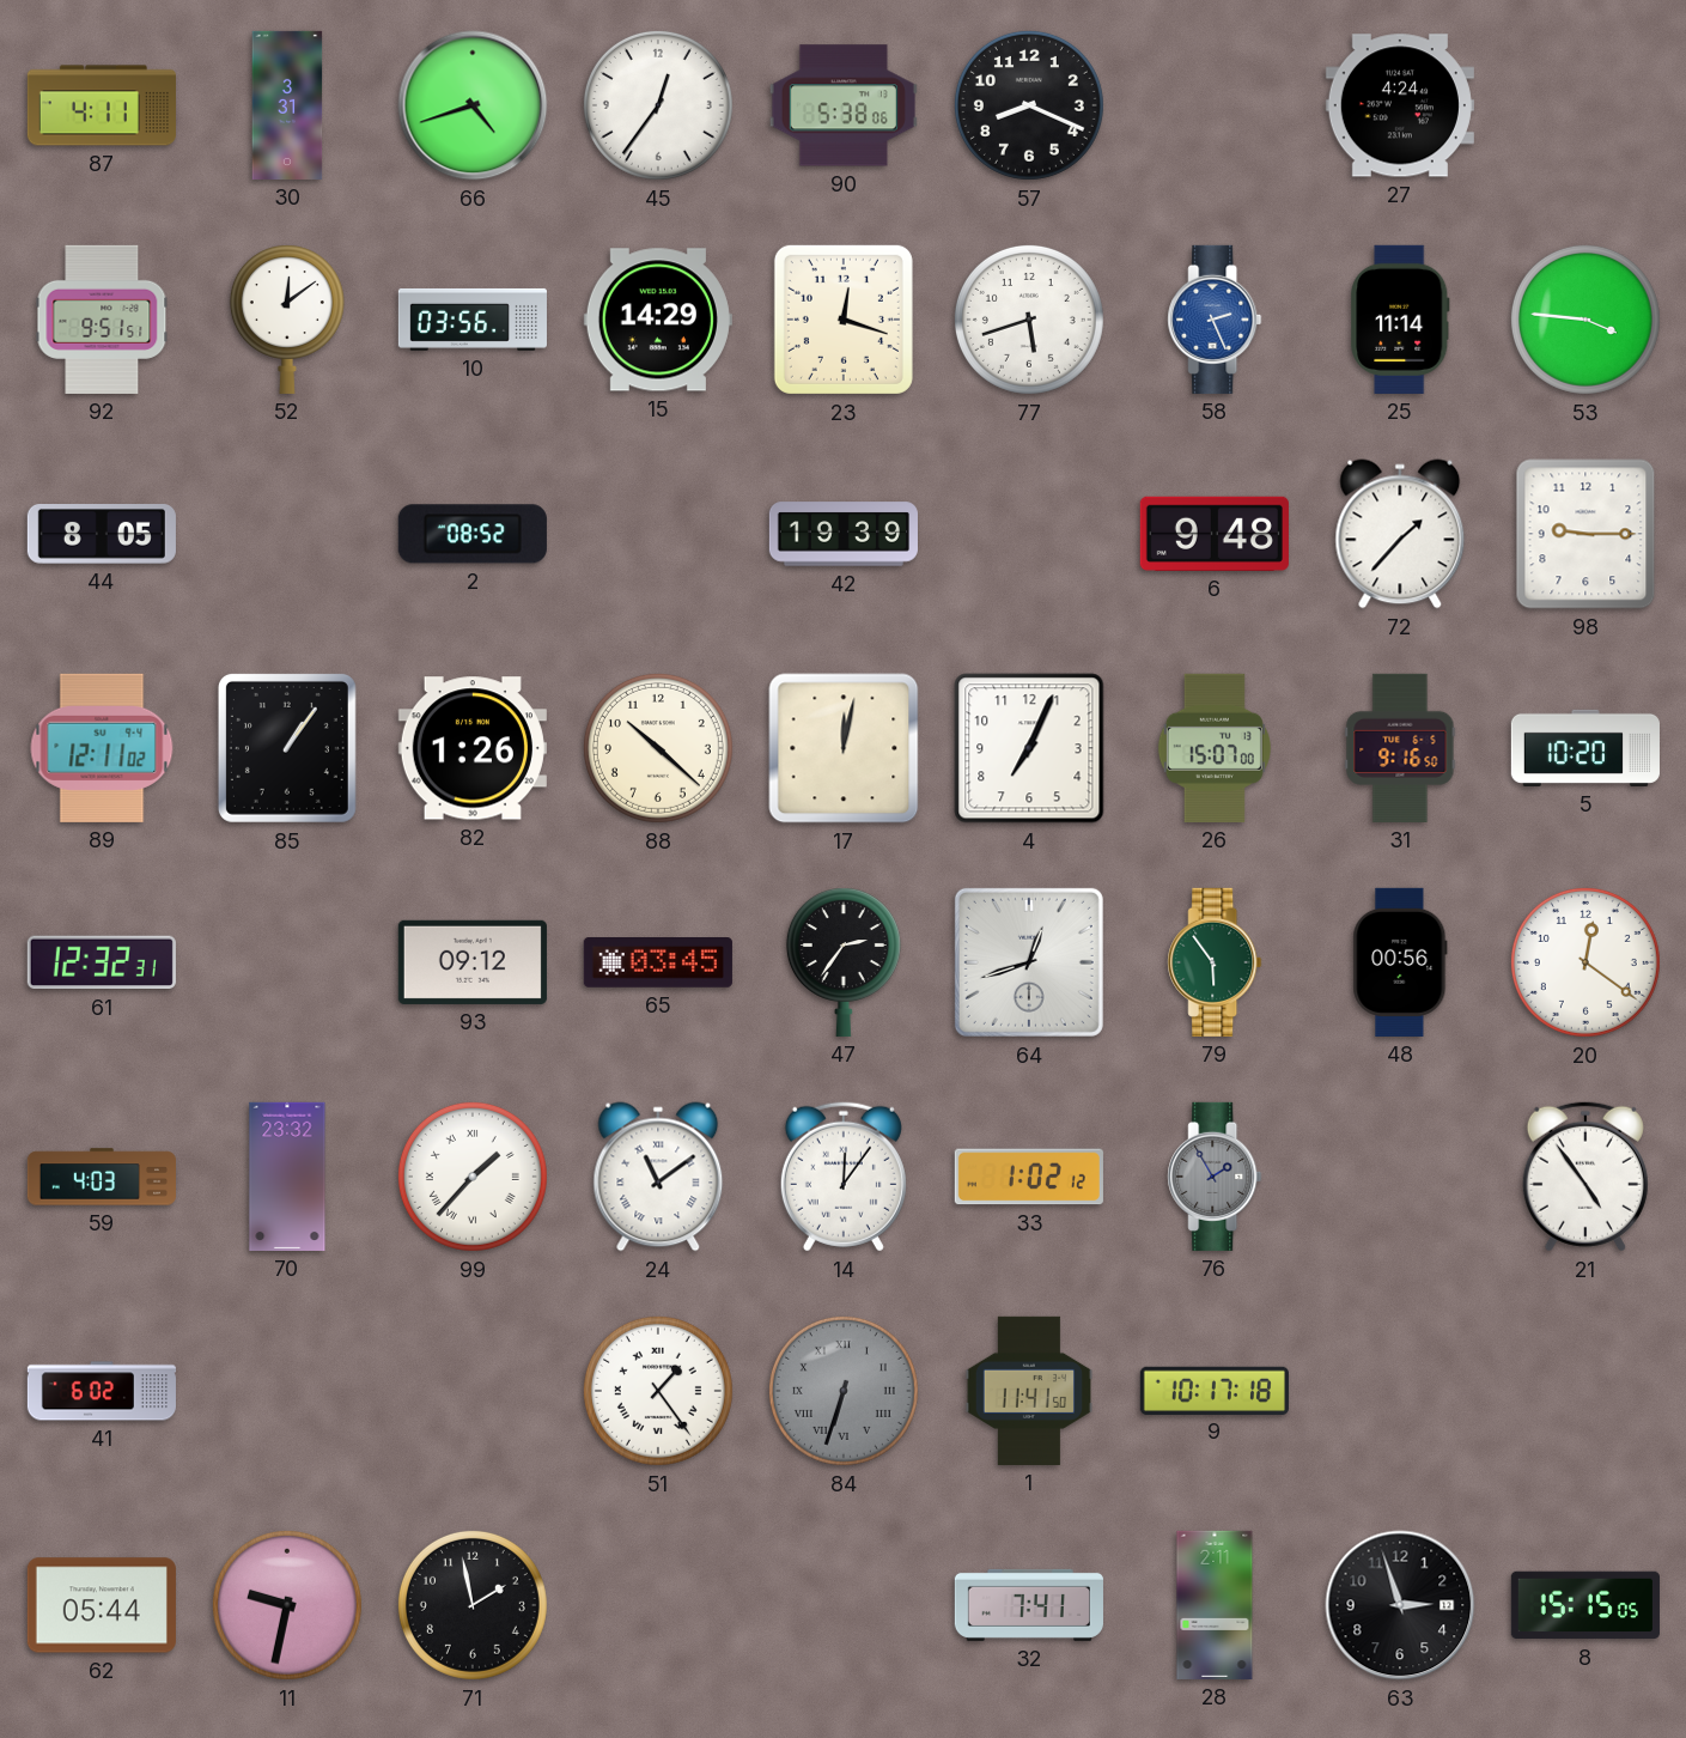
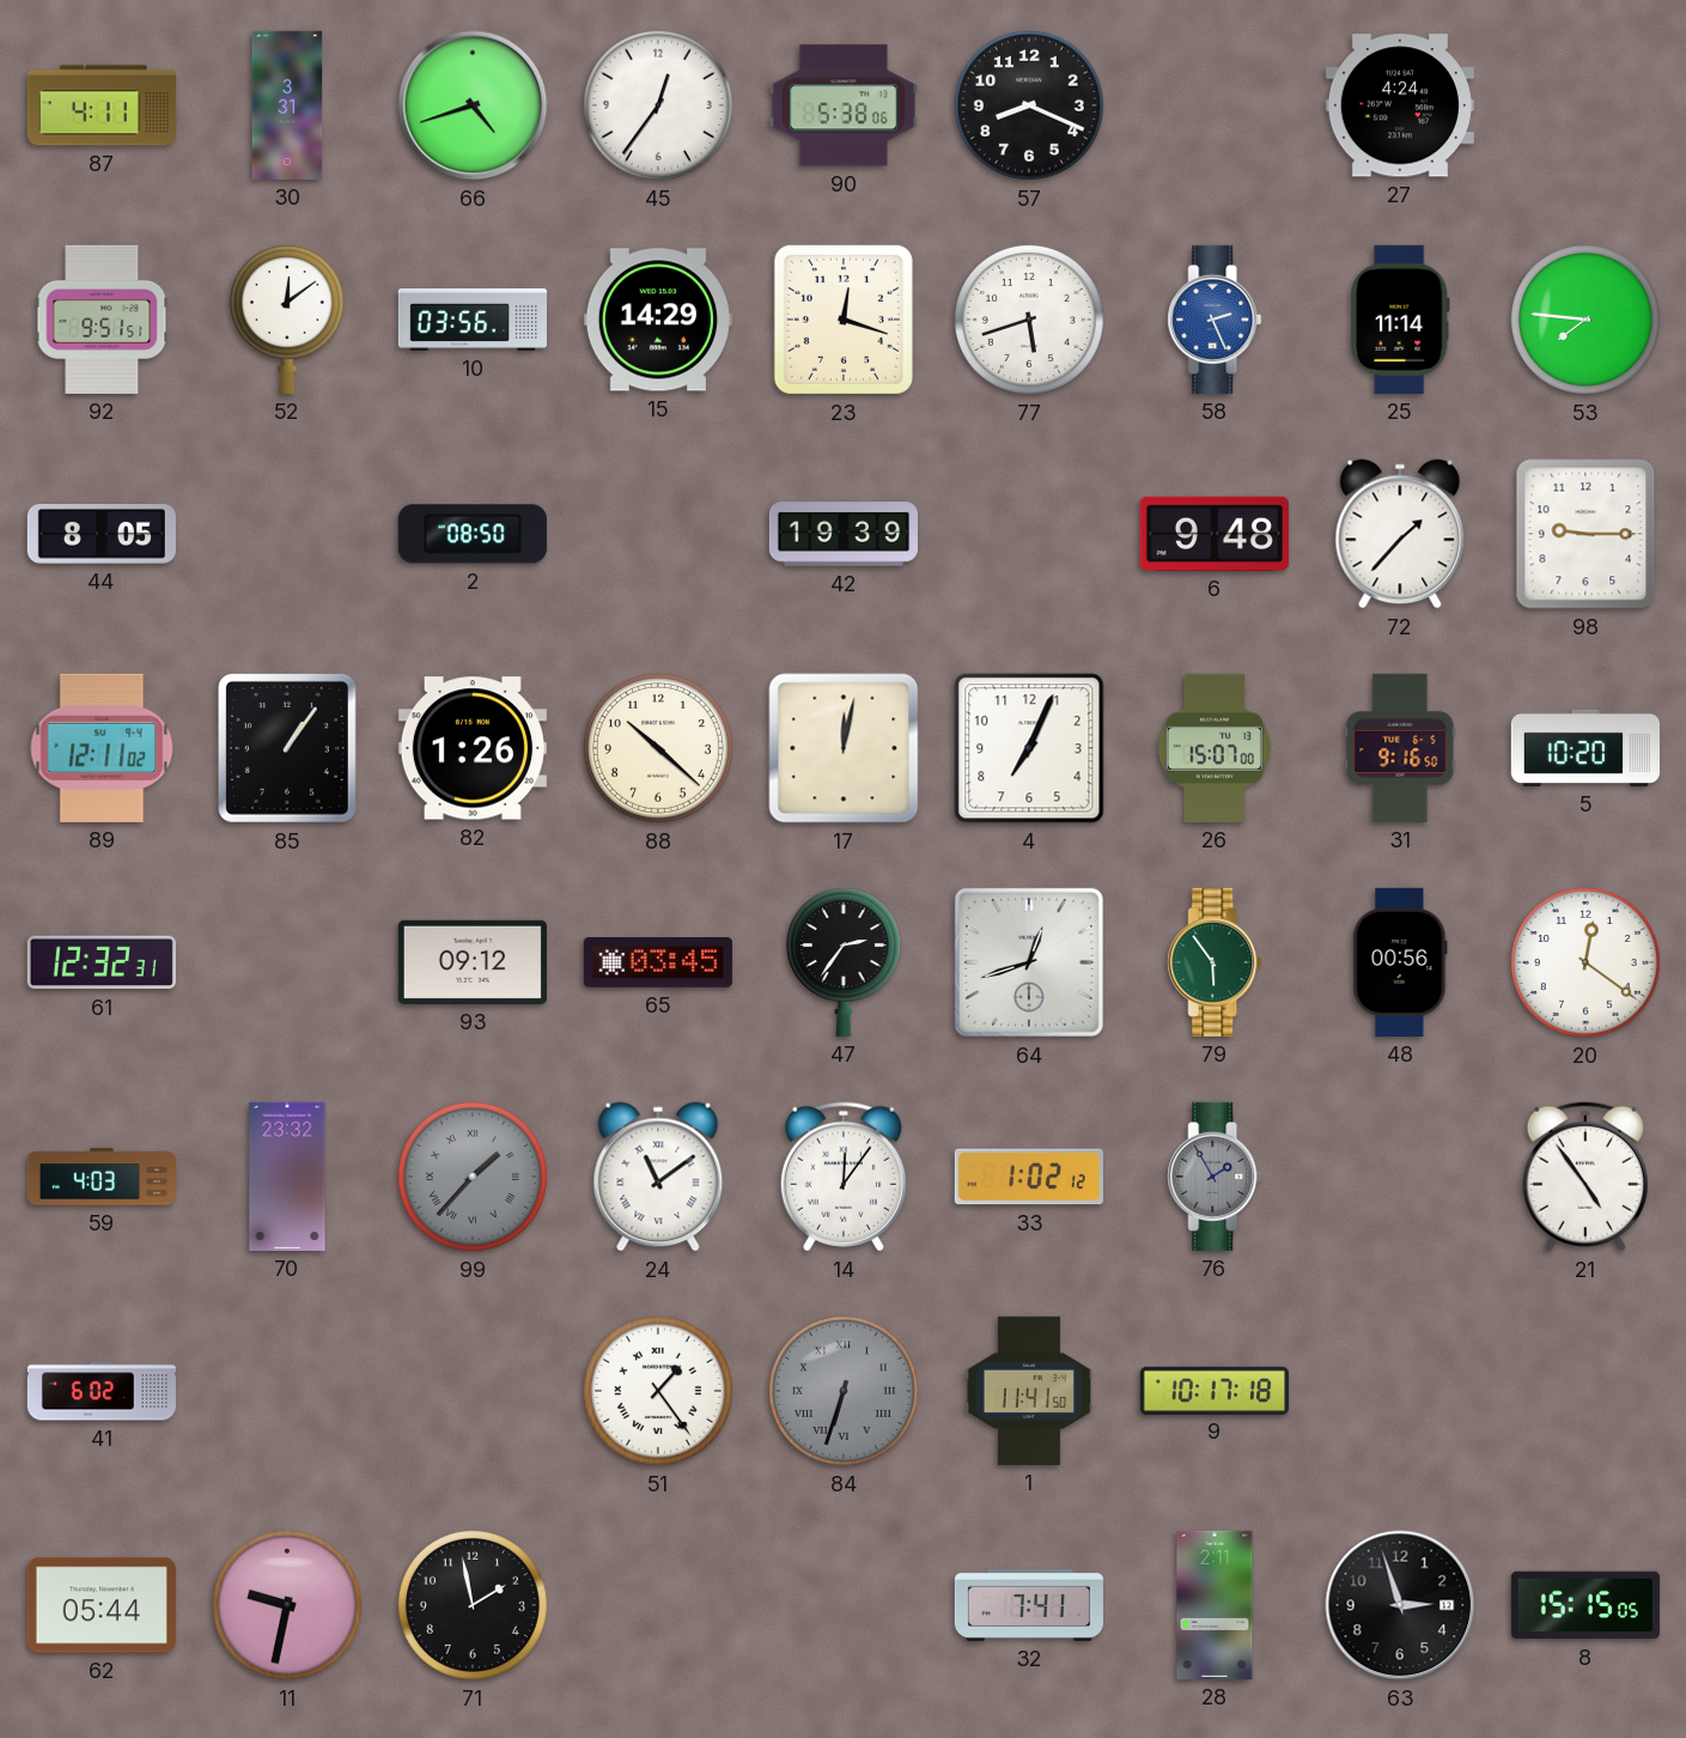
53: 3:46 -> 7:46
2: 08:52 -> 08:50
99 dial: white -> grey
